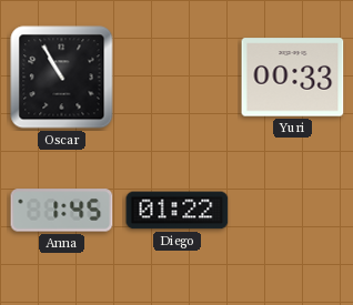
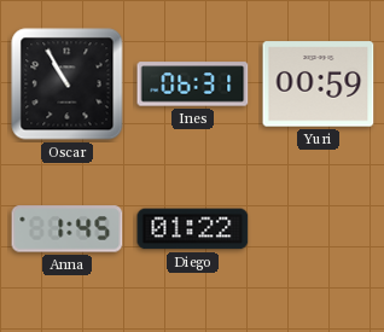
Ines: none -> 06:31
Yuri: 00:33 -> 00:59
